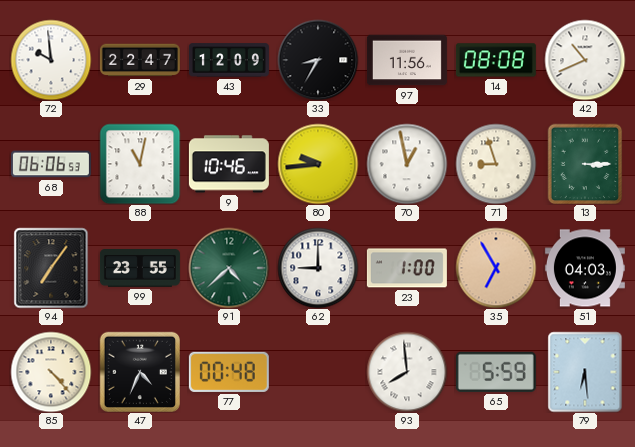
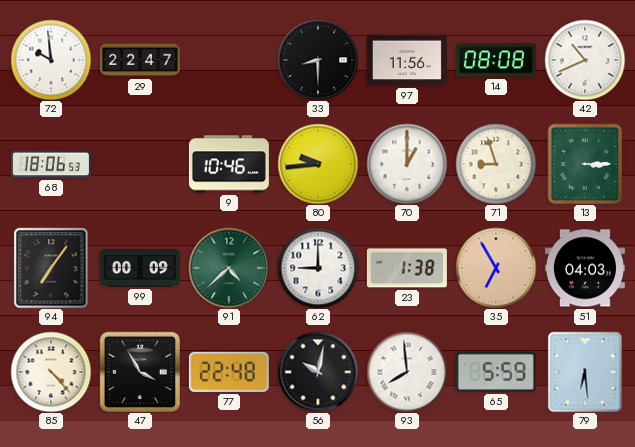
43: 12:09 -> none
33: 8:35 -> 8:30
68: 06:06 -> 18:06
88: 11:02 -> none
70: 12:58 -> 1:00
99: 23:55 -> 00:09
23: 1:00 -> 1:38
47: 4:34 -> 3:55
77: 00:48 -> 22:48
56: none -> 10:02
